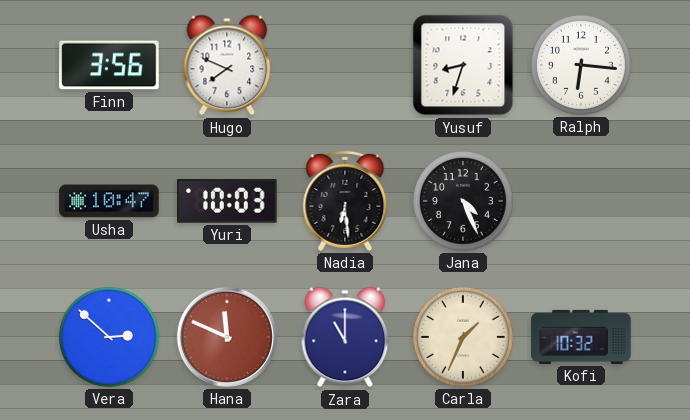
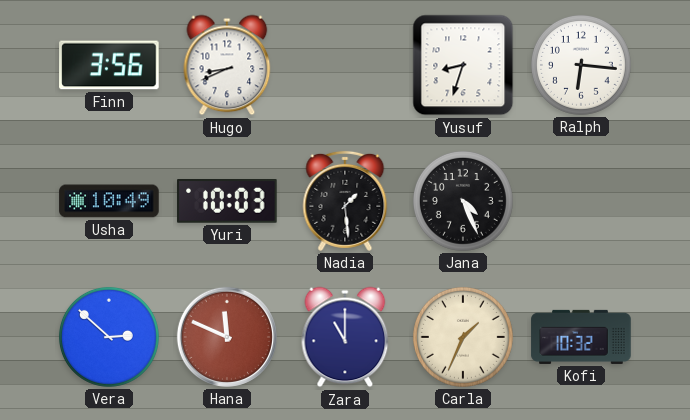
Hugo: 7:49 -> 8:41
Usha: 10:47 -> 10:49
Nadia: 6:29 -> 1:29
